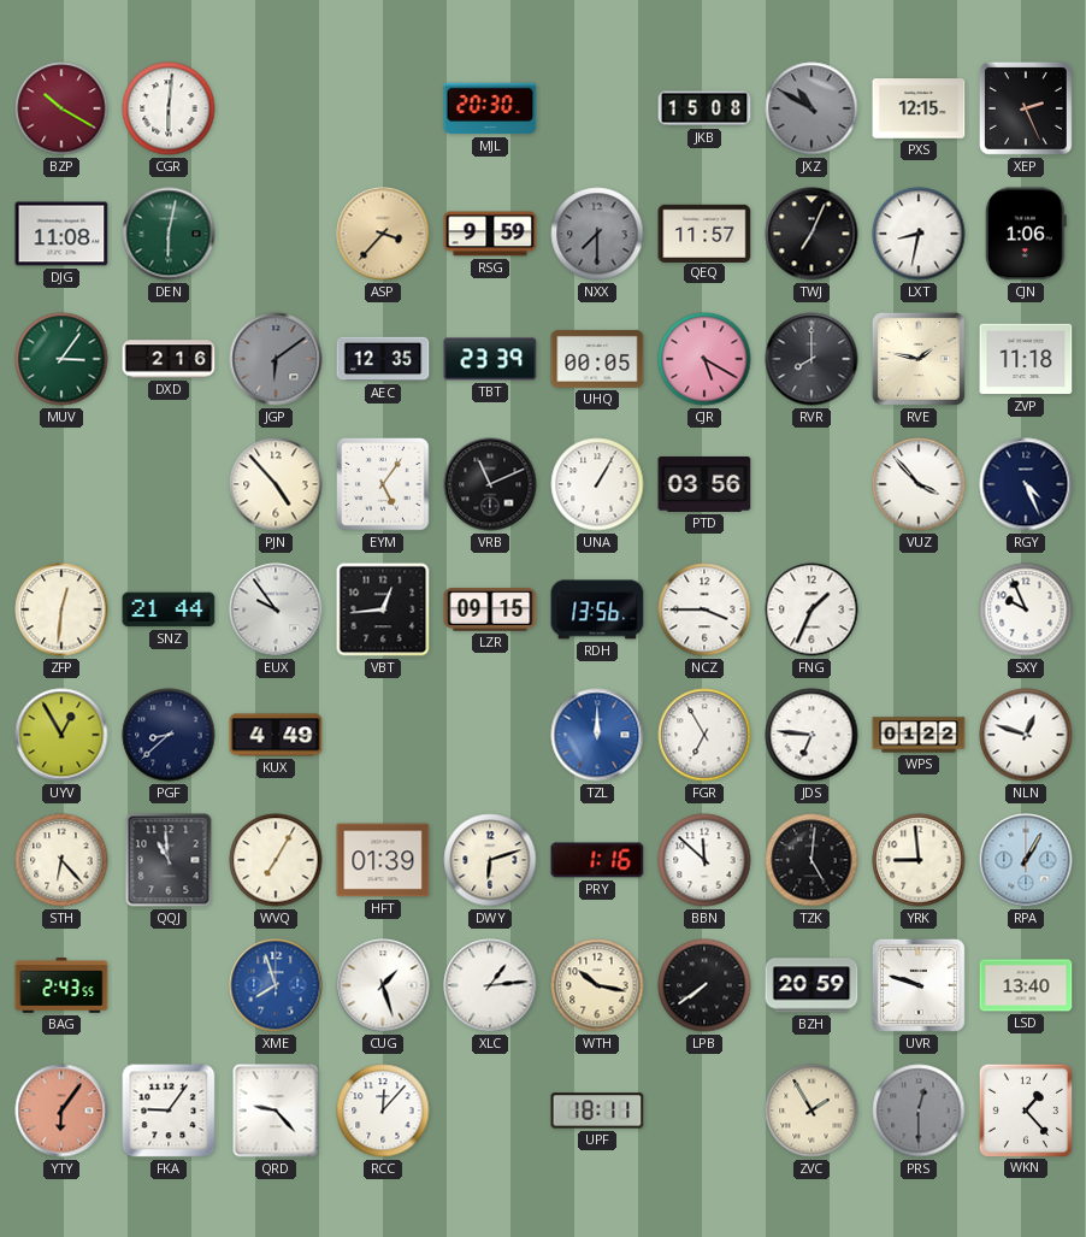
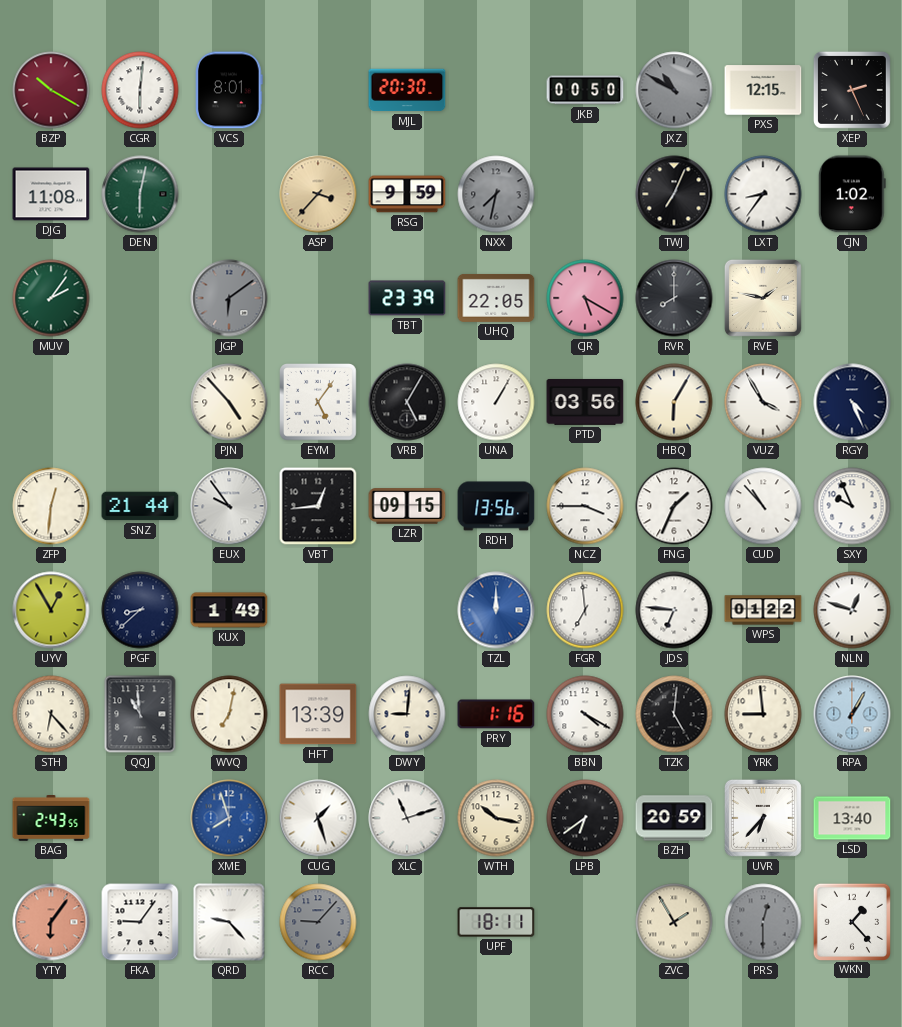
VCS: none -> 8:01
JKB: 15:08 -> 00:50
NXX: 7:30 -> 7:32
QEQ: 11:57 -> none
LXT: 8:32 -> 8:36
CJN: 1:06 -> 1:02
MUV: 3:06 -> 2:06
DXD: 2:16 -> none
AEC: 12:35 -> none
UHQ: 00:05 -> 22:05
ZVP: 11:18 -> none
VRB: 11:11 -> 5:05
HBQ: none -> 6:05
VUZ: 3:53 -> 3:55
CUD: none -> 10:53
KUX: 4:49 -> 1:49
FGR: 6:55 -> 6:59
WVQ: 7:05 -> 7:02
HFT: 01:39 -> 13:39
DWY: 6:12 -> 9:01
BBN: 11:52 -> 4:20
XLC: 1:14 -> 11:12
LPB: 7:39 -> 6:39
UVR: 9:48 -> 6:37
RCC: 12:07 -> 9:07
RCC dial: white -> grey
